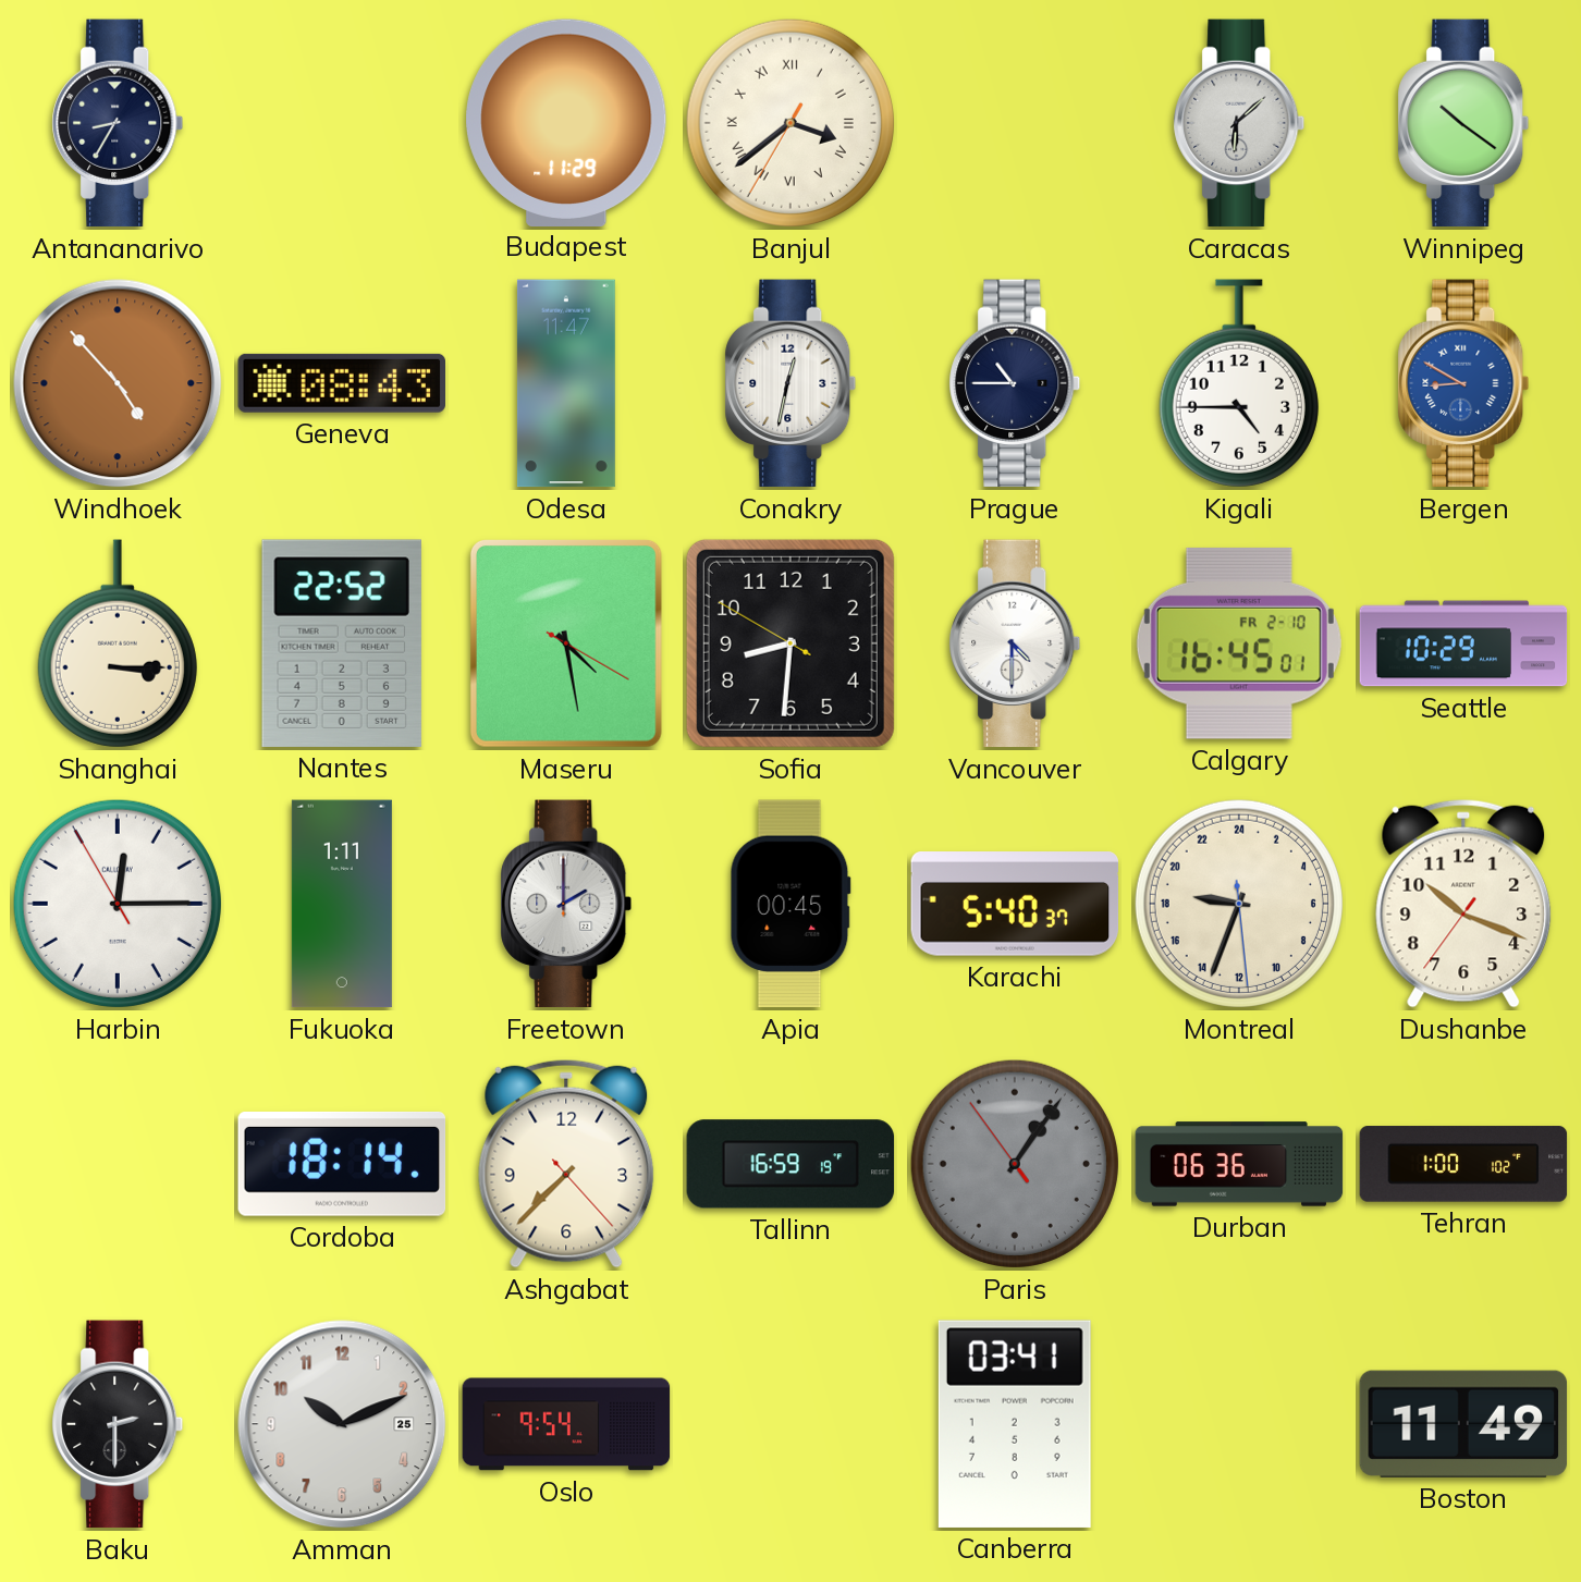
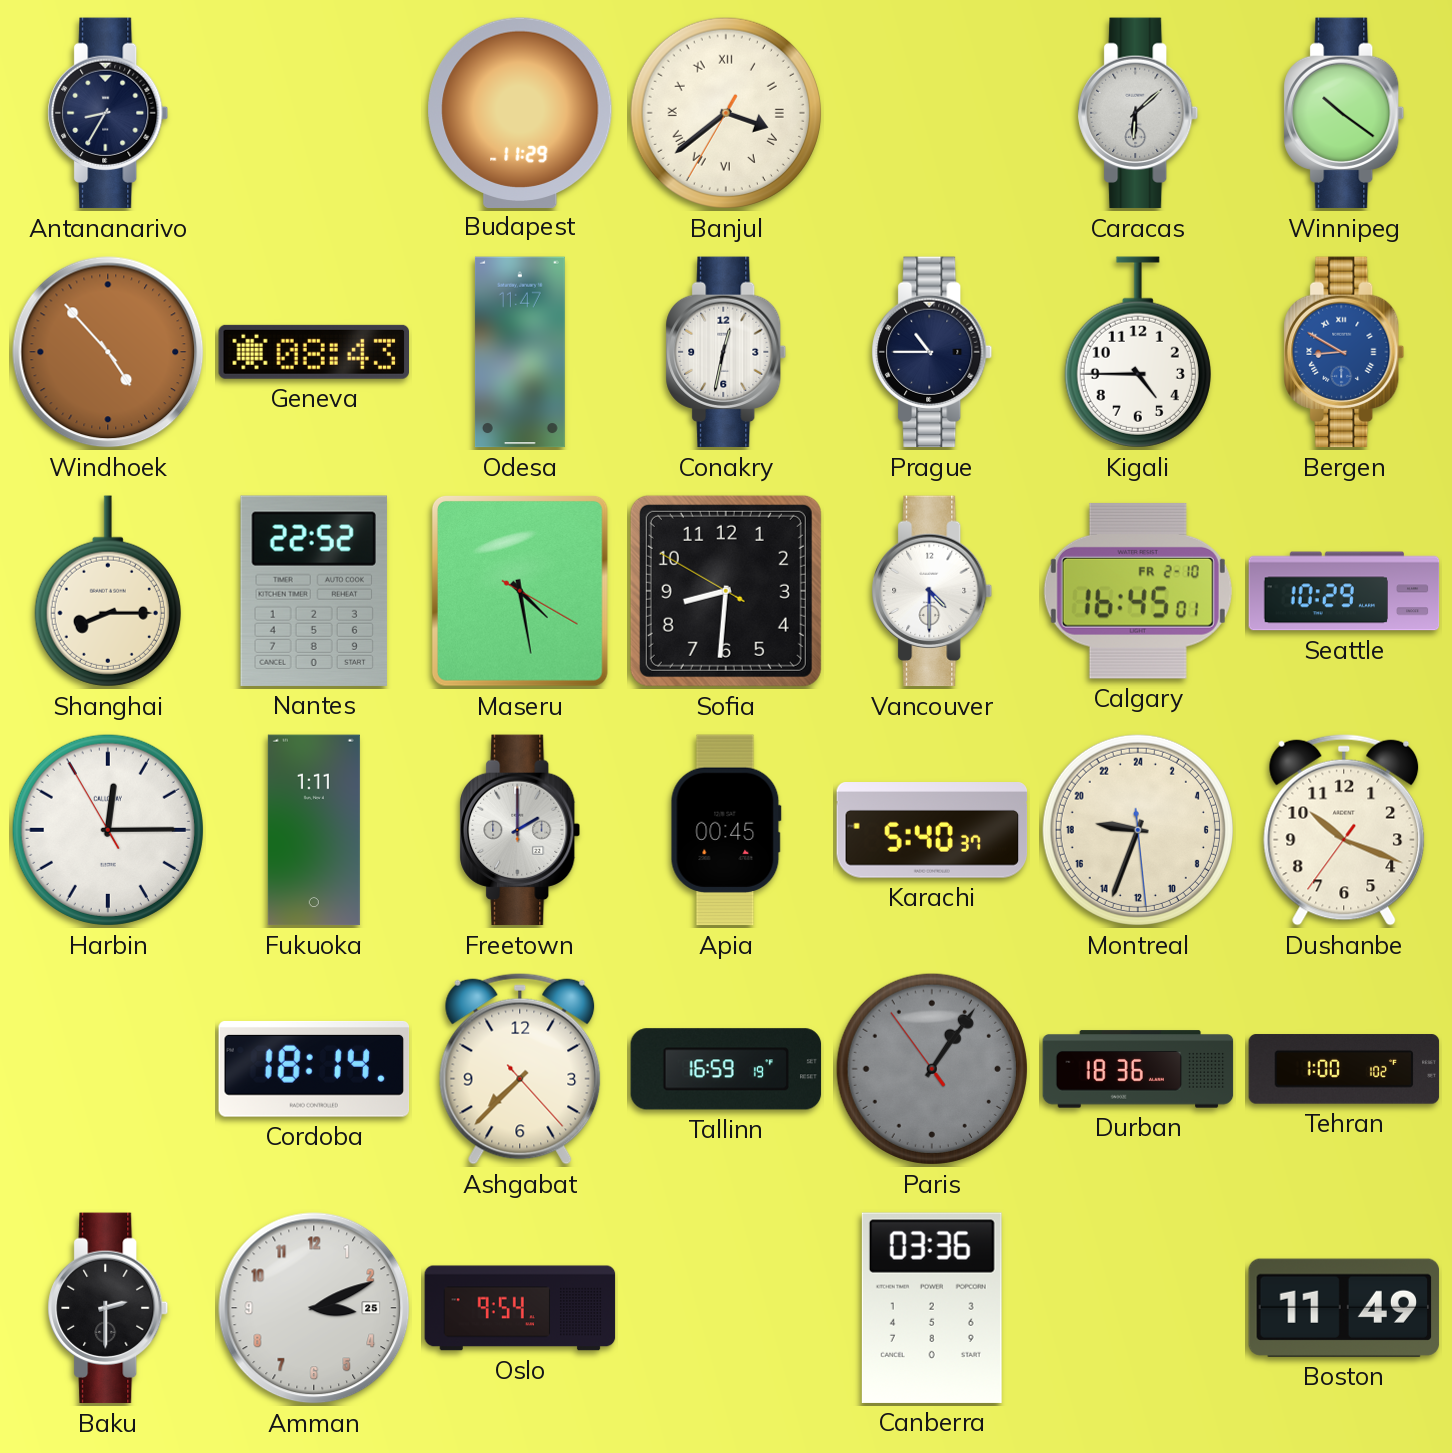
Shanghai: 3:15 -> 8:15
Durban: 06:36 -> 18:36
Amman: 10:11 -> 3:11
Canberra: 03:41 -> 03:36
